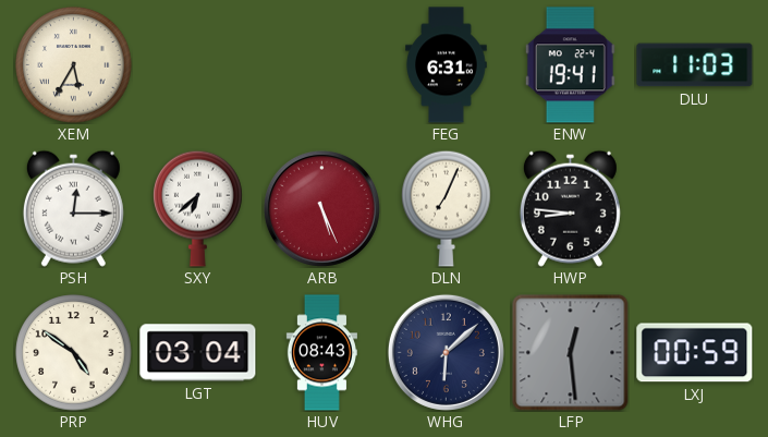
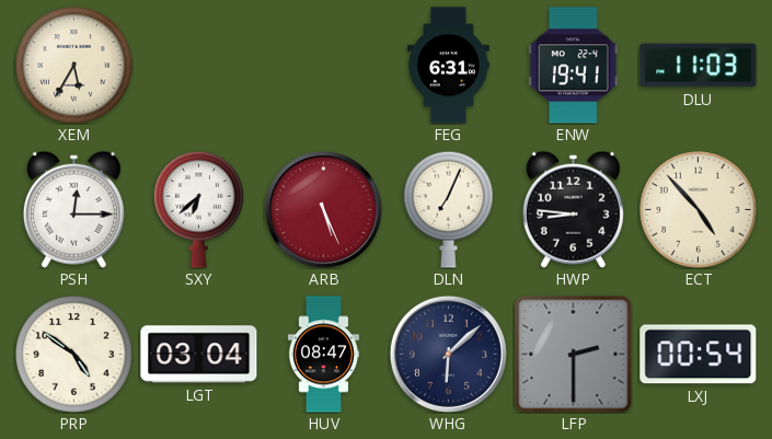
ECT: none -> 4:53
HUV: 08:43 -> 08:47
LFP: 12:29 -> 2:30
LXJ: 00:59 -> 00:54
